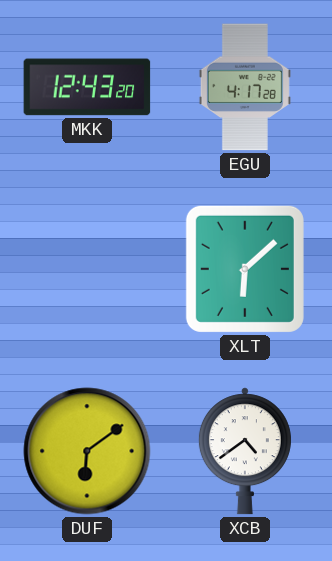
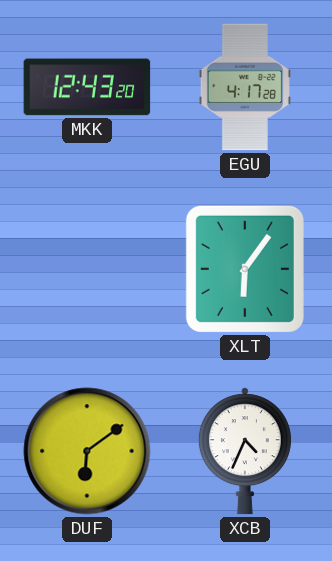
XLT: 6:08 -> 6:06
XCB: 4:39 -> 4:34
